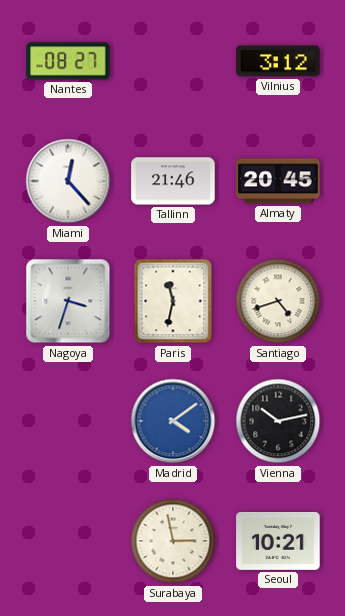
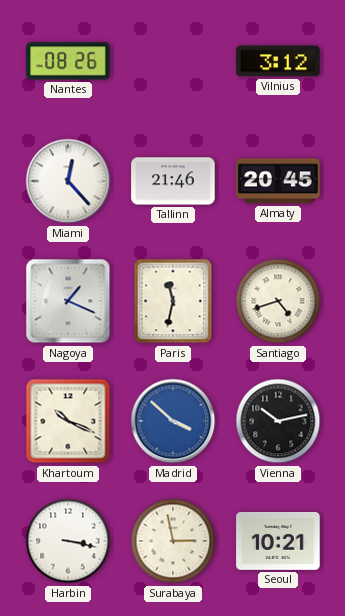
Nantes: 08:27 -> 08:26
Nagoya: 3:33 -> 1:19
Khartoum: none -> 10:19
Madrid: 4:09 -> 3:52
Harbin: none -> 3:17
